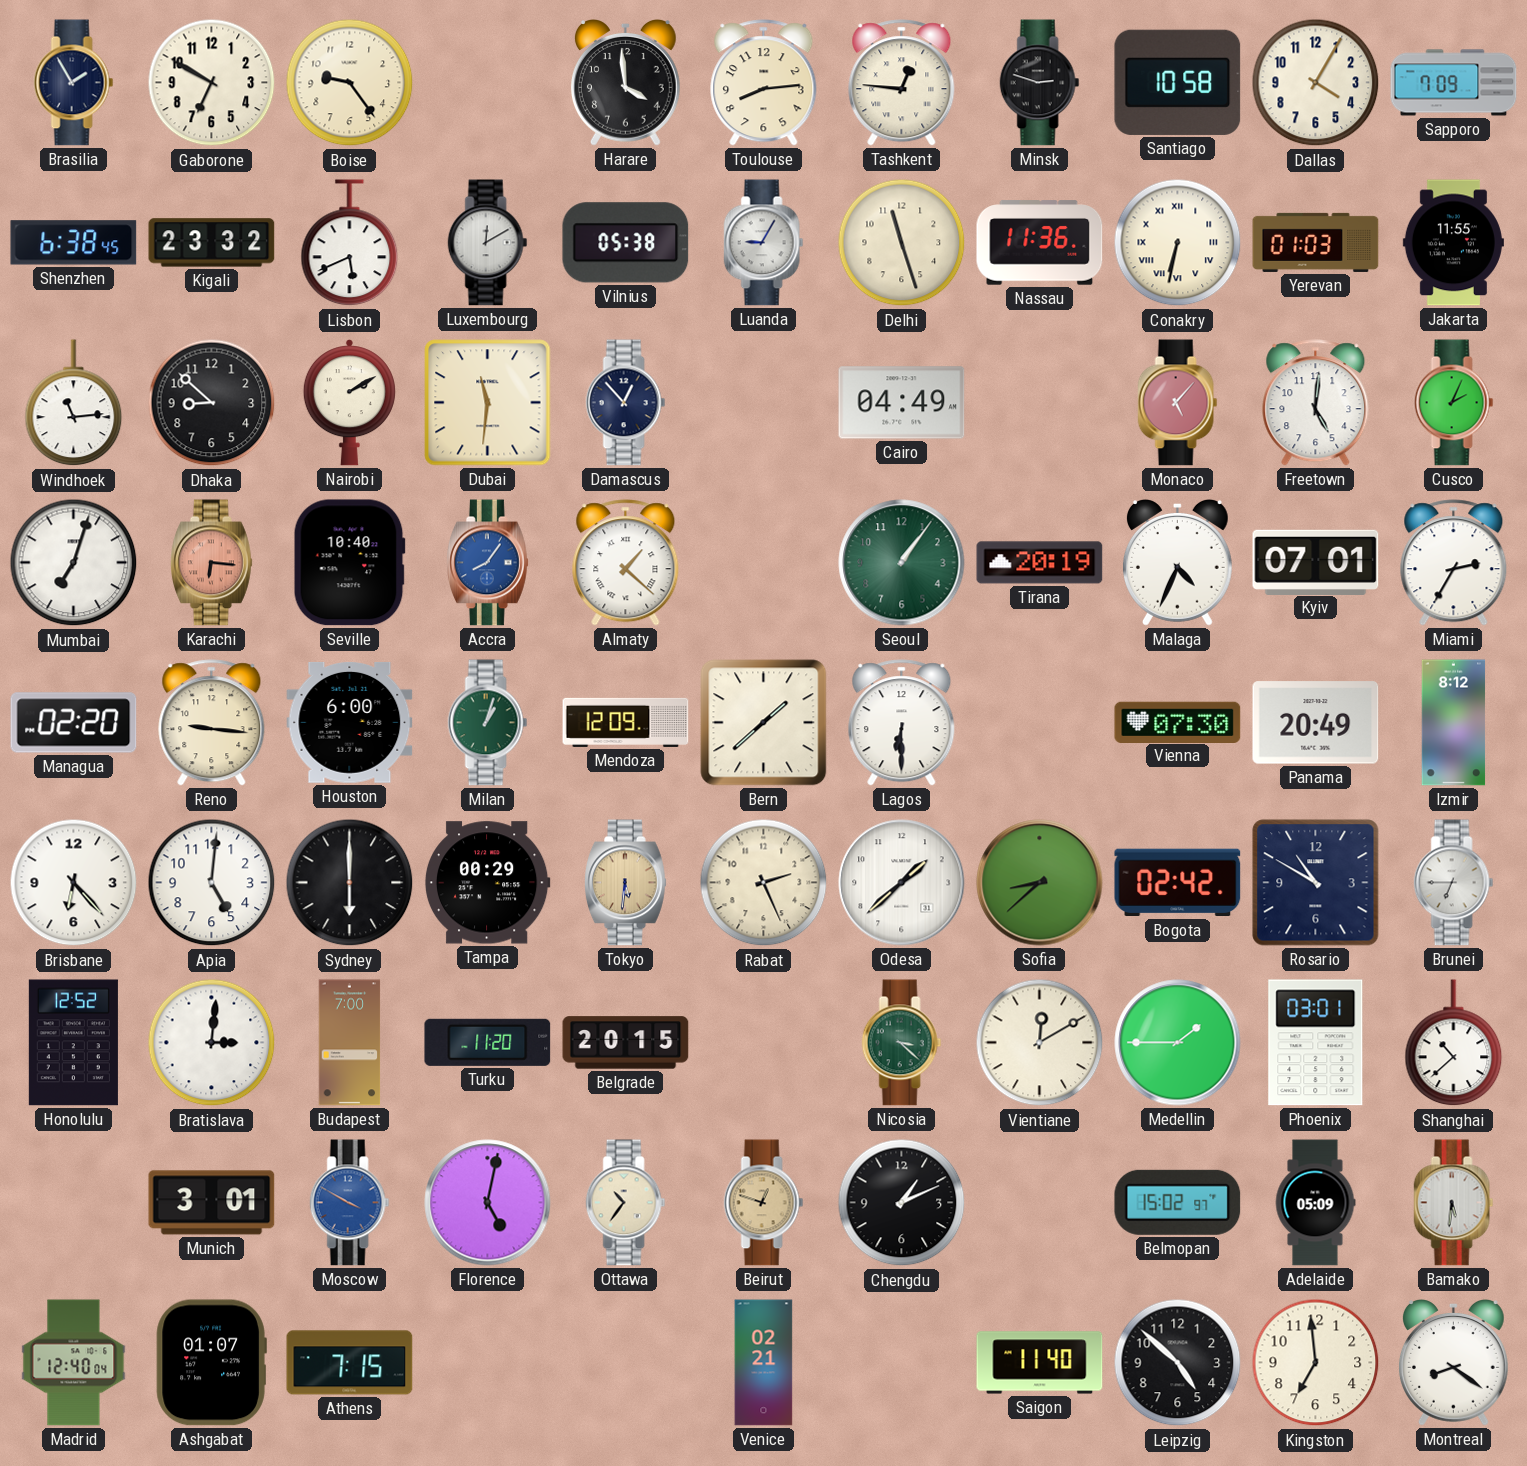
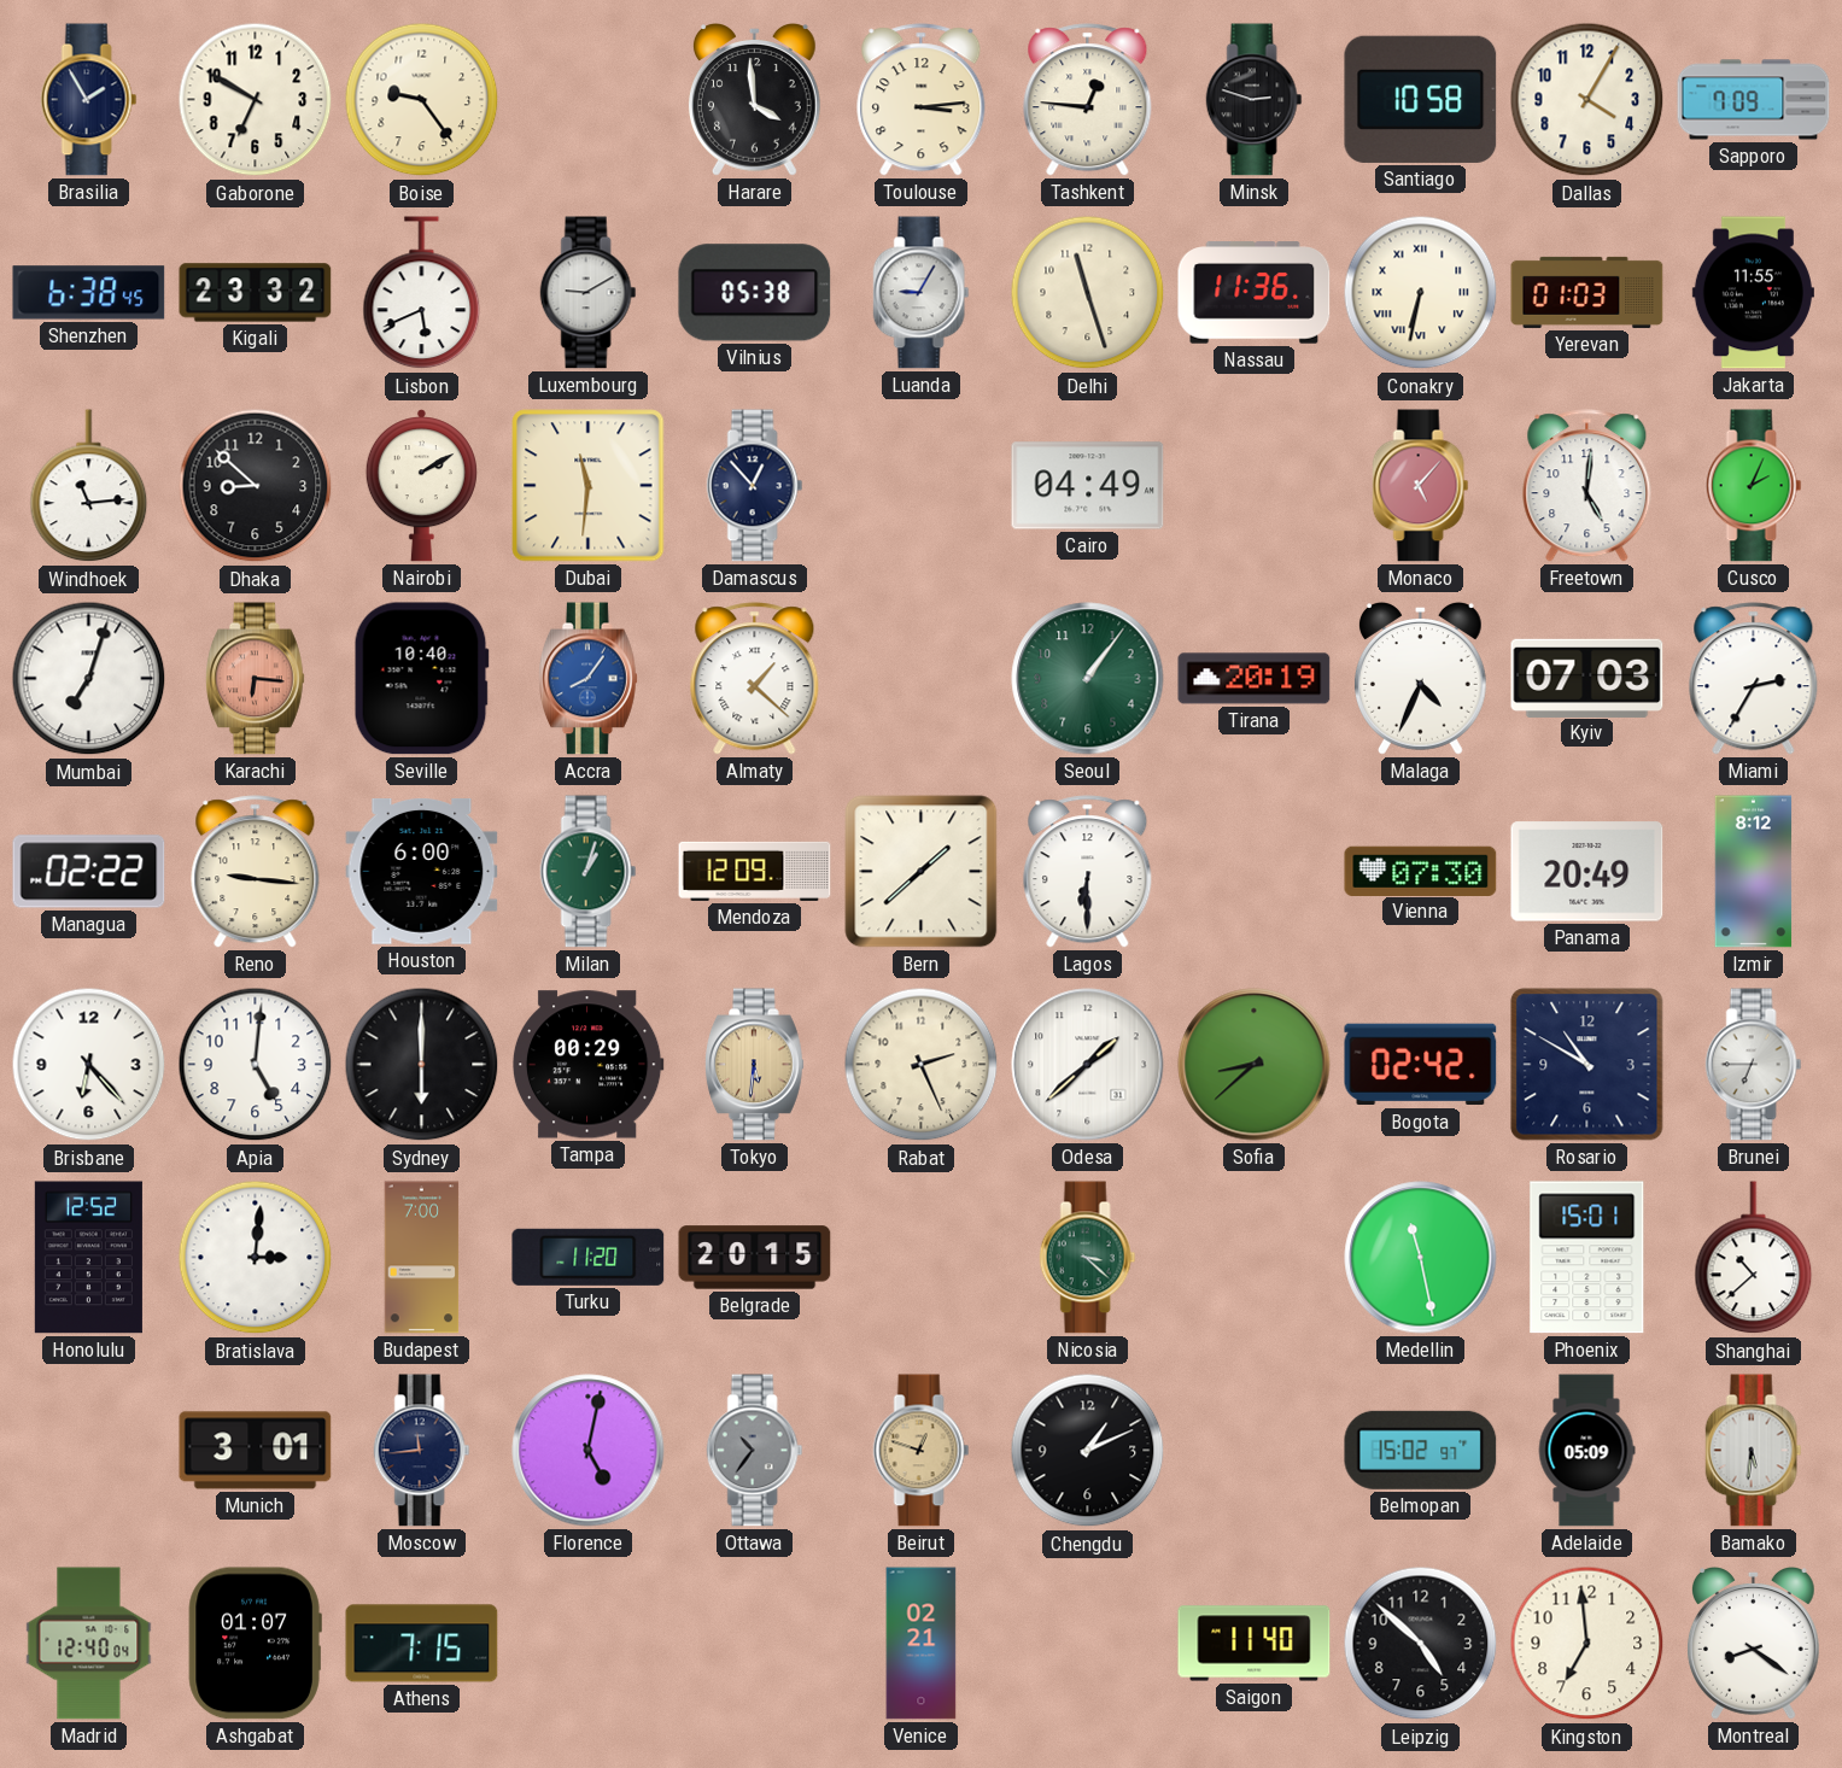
Toulouse: 8:14 -> 3:14
Luxembourg: 12:10 -> 9:10
Kyiv: 07:01 -> 07:03
Managua: 02:20 -> 02:22
Vientiane: 12:10 -> none
Medellin: 1:45 -> 11:28
Phoenix: 03:01 -> 15:01
Moscow: 3:50 -> 11:44
Moscow dial: blue -> navy
Ottawa dial: cream -> grey
